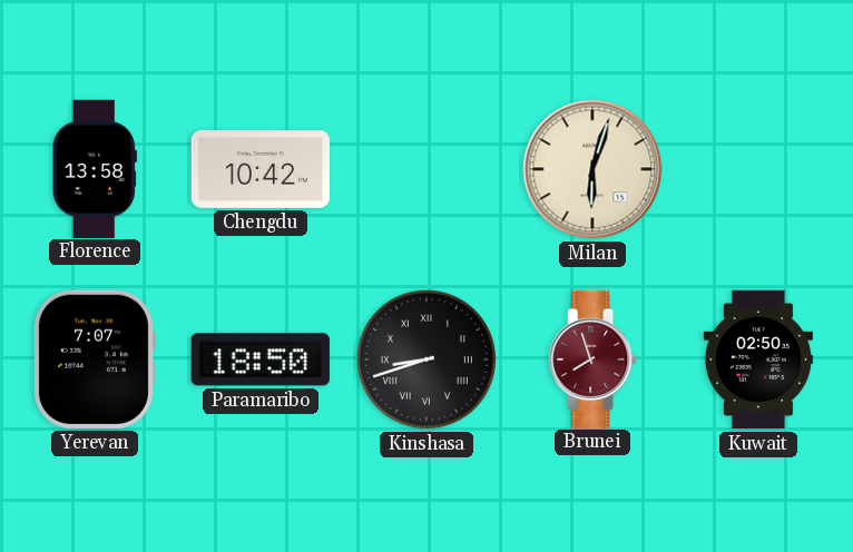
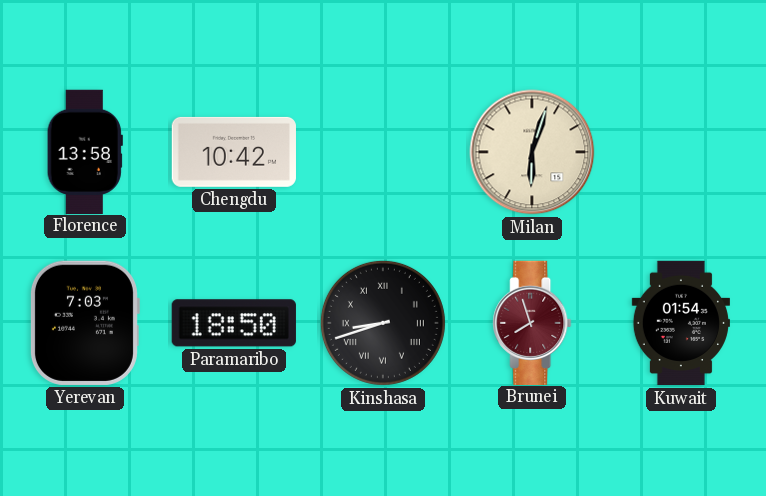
Yerevan: 7:07 -> 7:03
Kuwait: 02:50 -> 01:54
